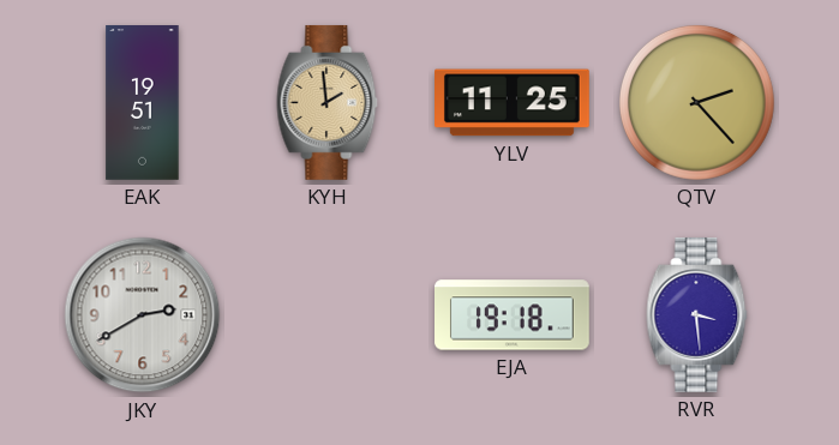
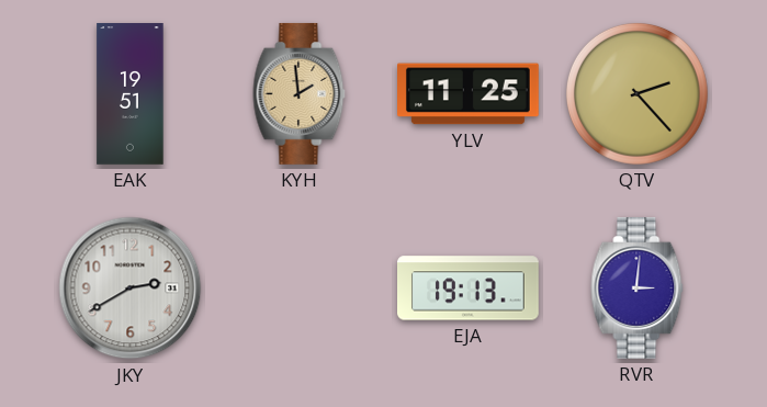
EJA: 19:18 -> 19:13
RVR: 3:29 -> 3:01
